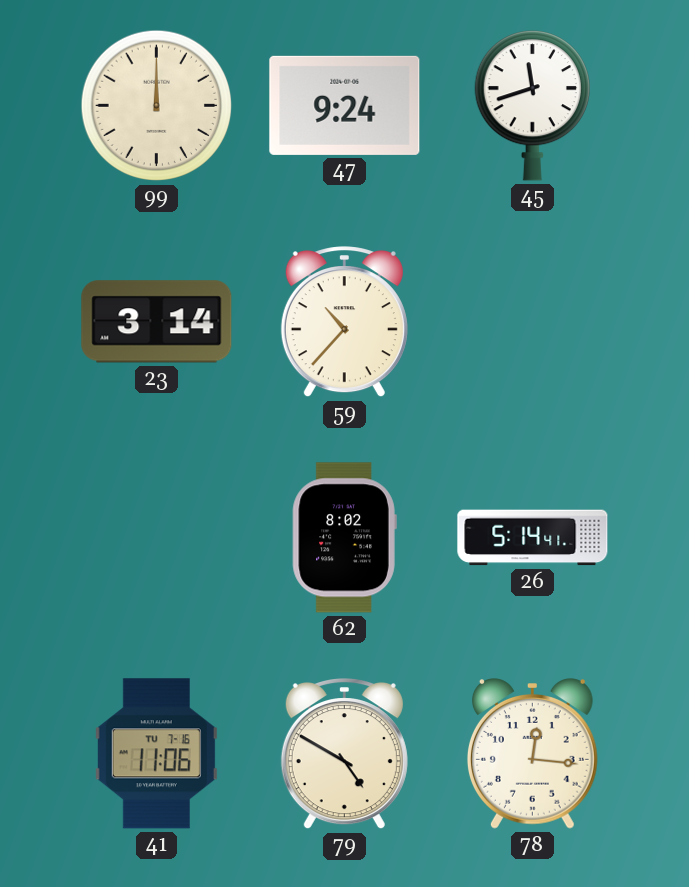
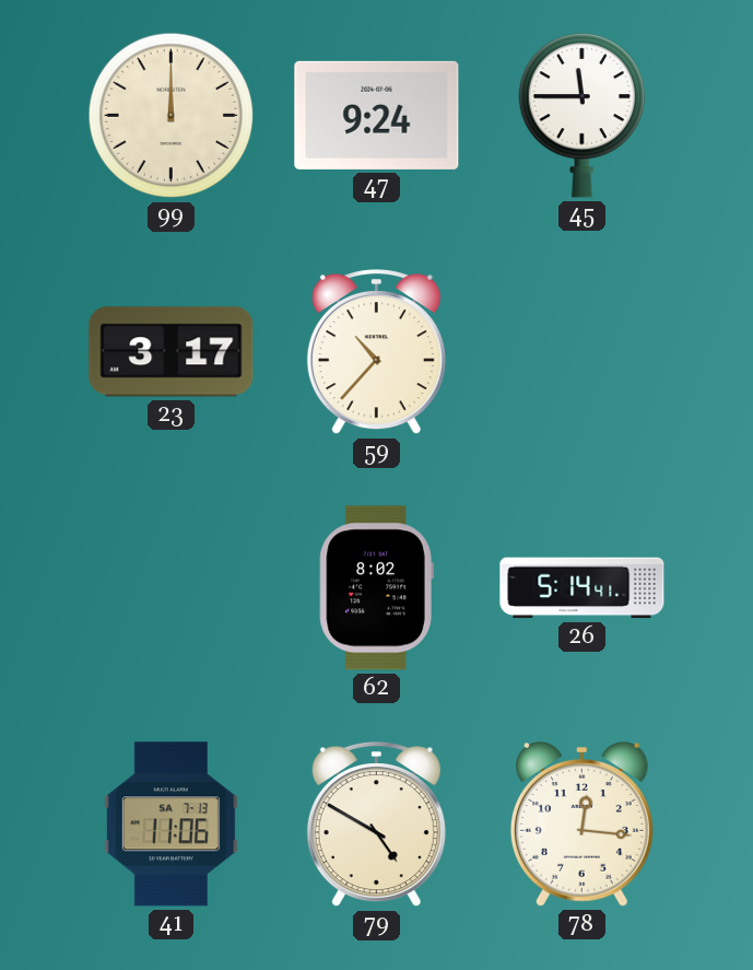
45: 11:42 -> 11:45
23: 3:14 -> 3:17
41 date: TU 7-16 -> SA 7-13
